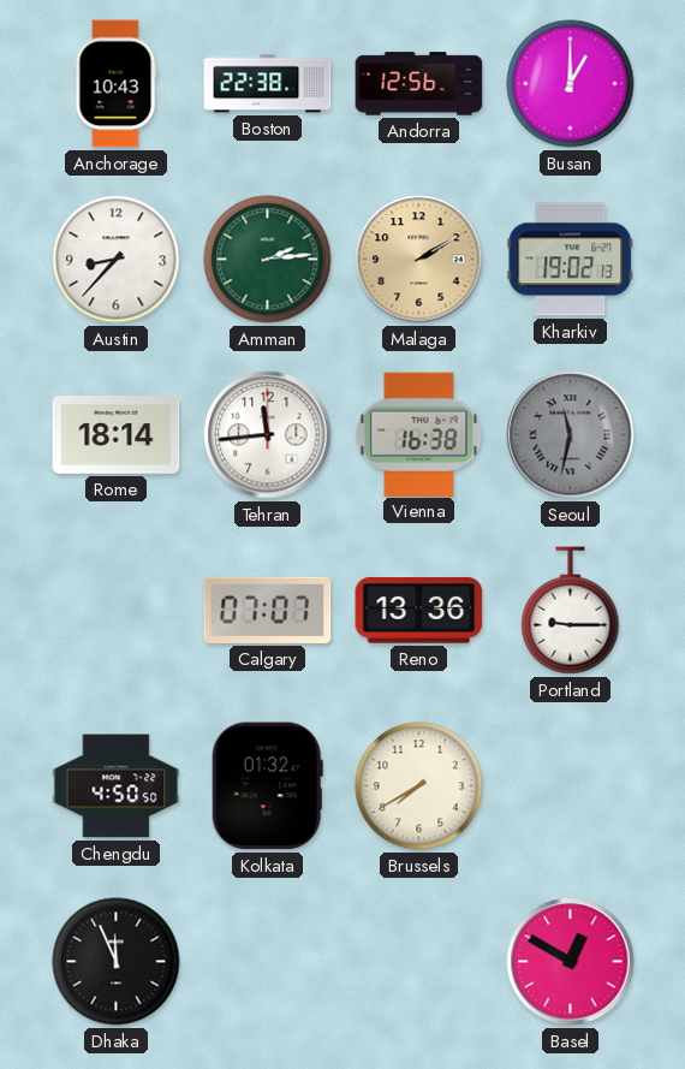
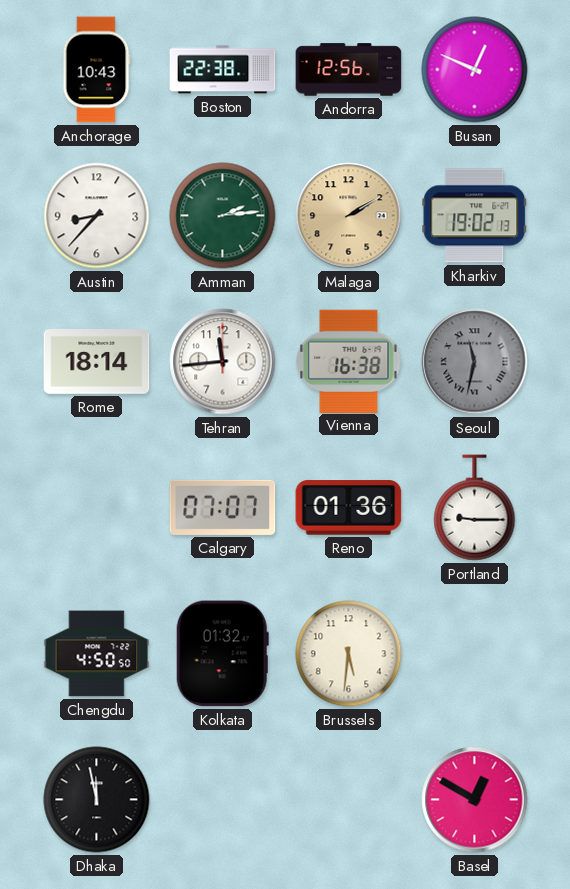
Busan: 1:00 -> 12:49
Reno: 13:36 -> 01:36
Brussels: 7:40 -> 5:31
Dhaka: 11:56 -> 11:58
